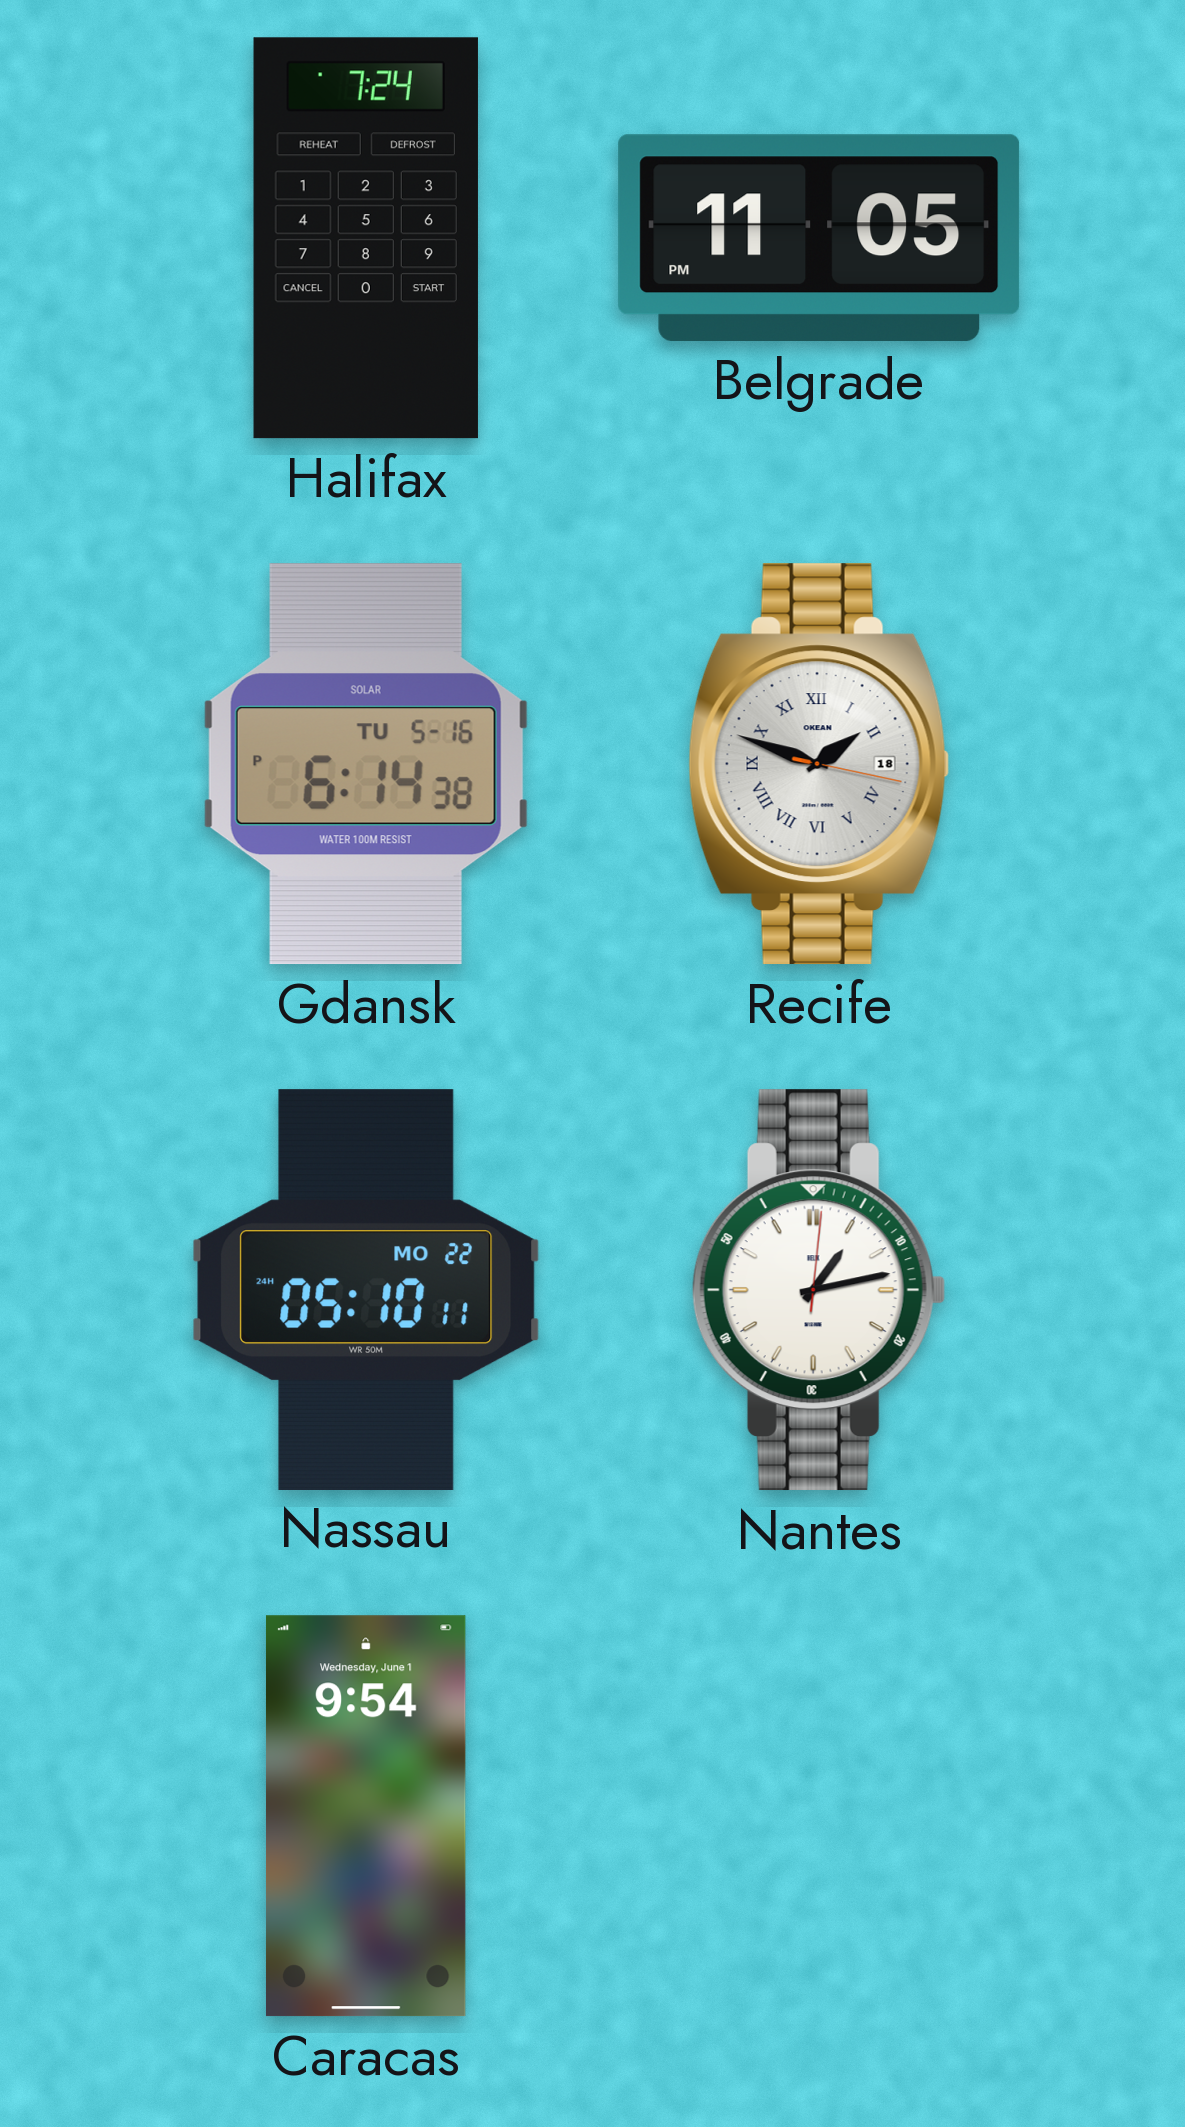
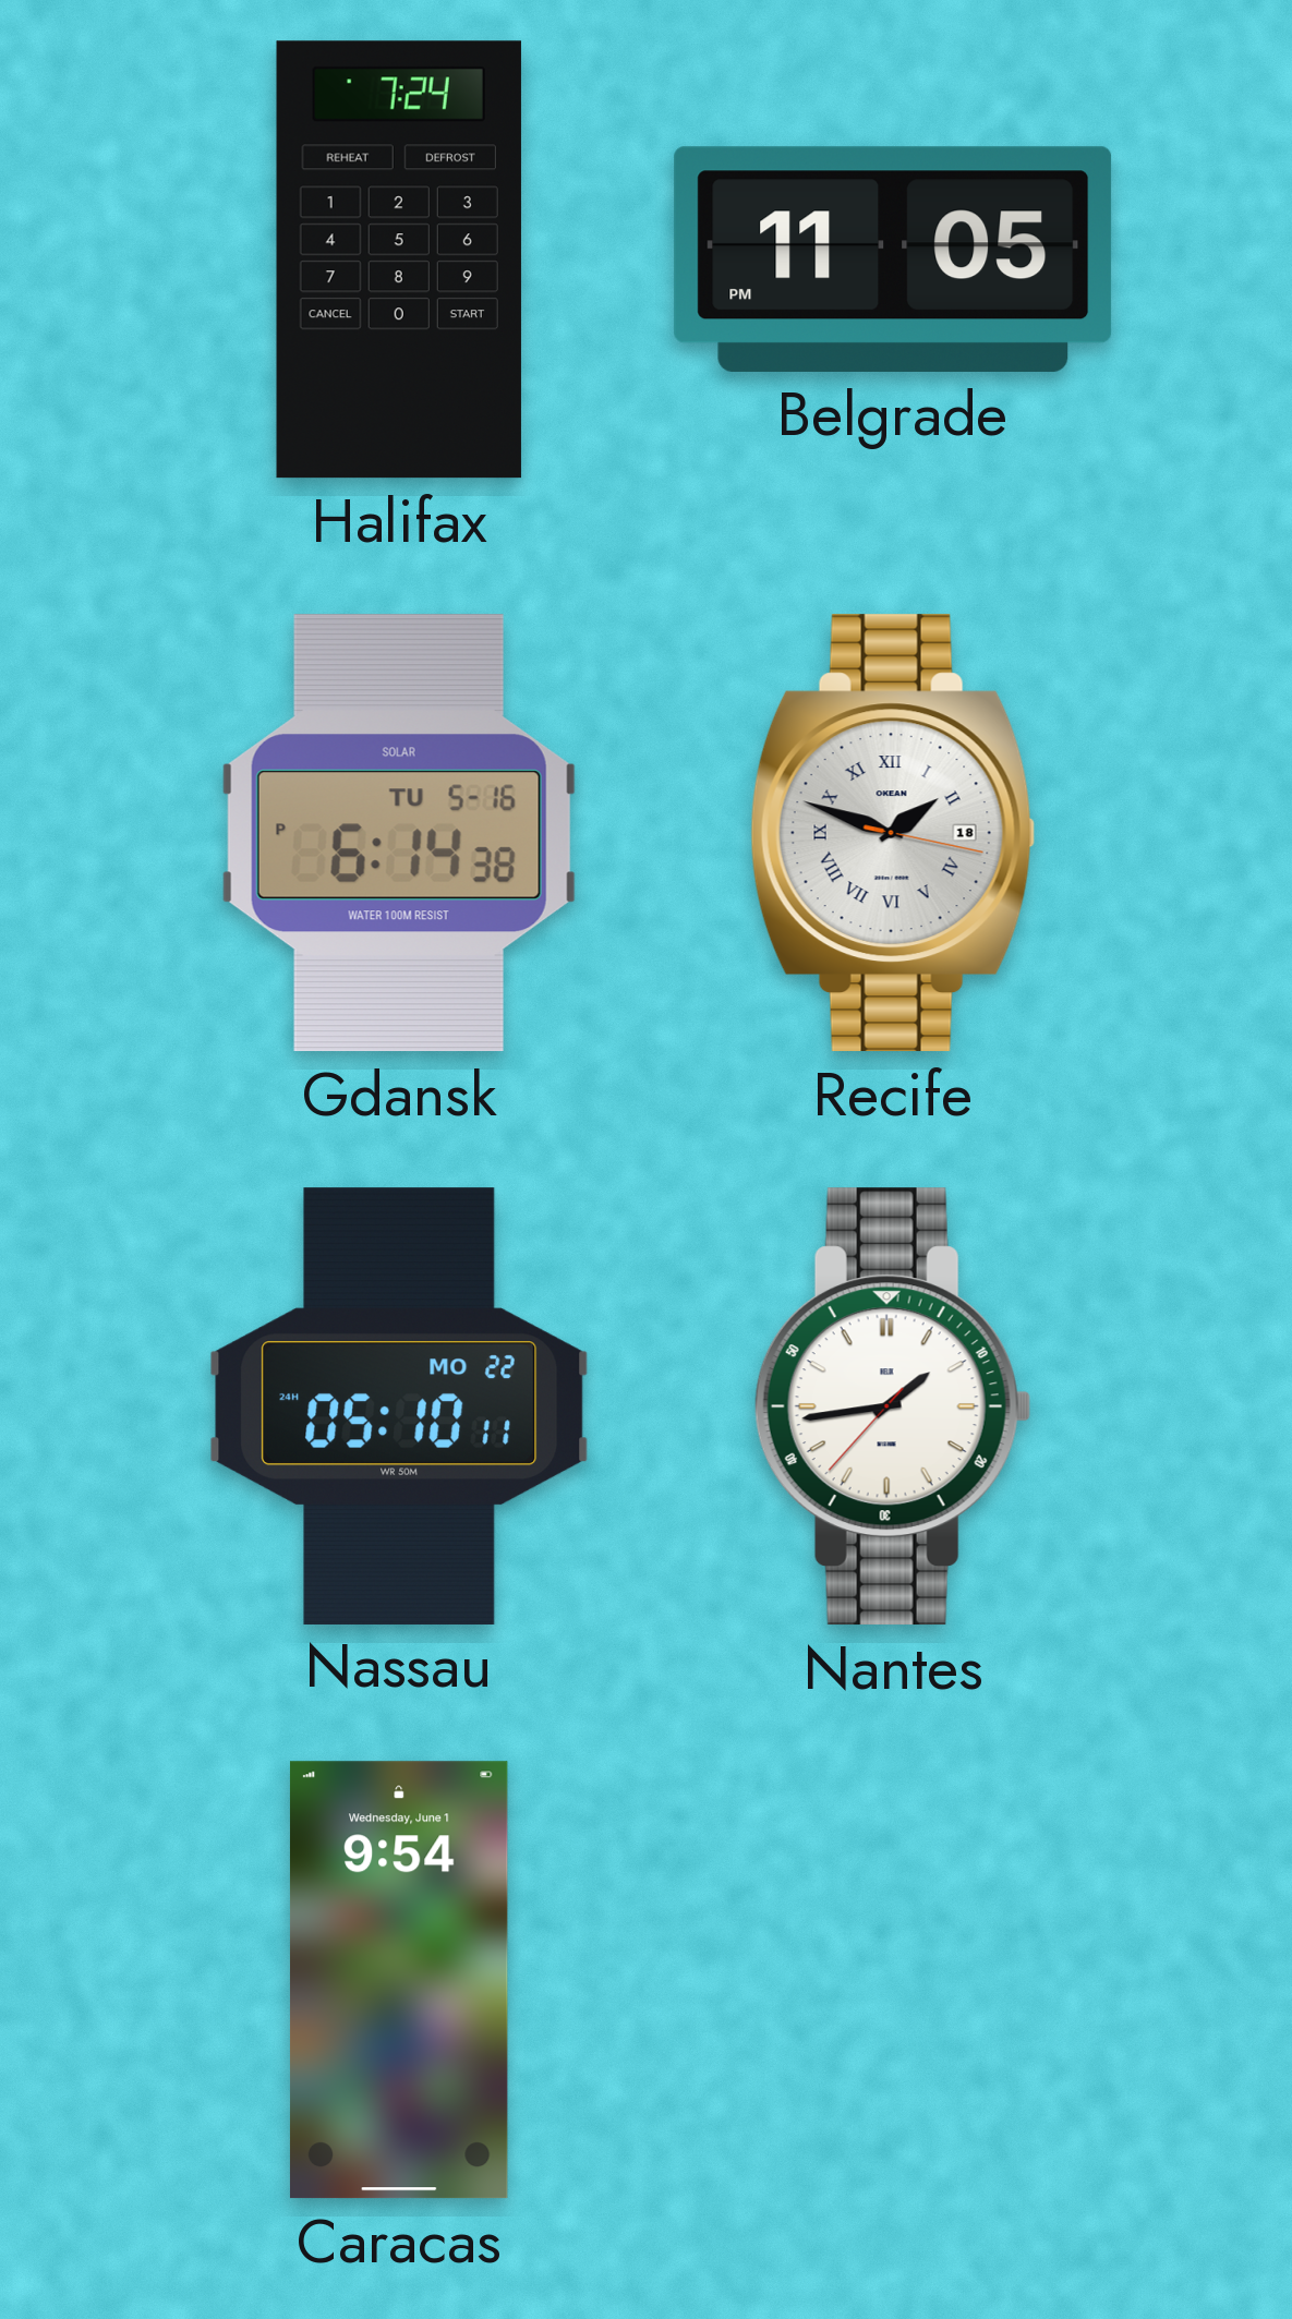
Nantes: 1:13 -> 1:43
